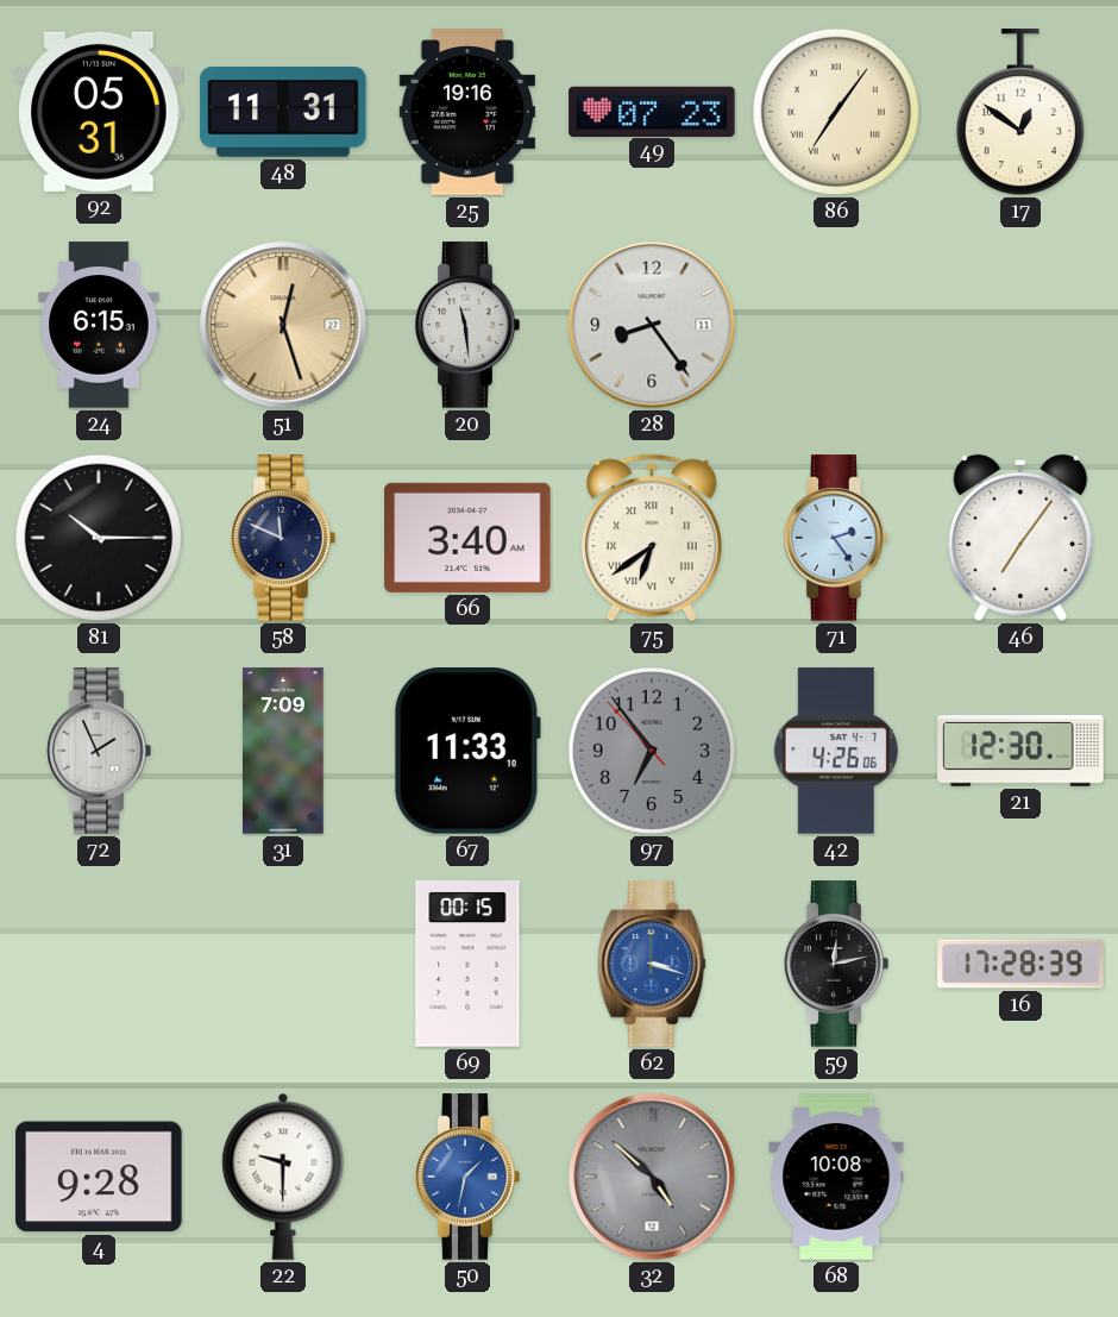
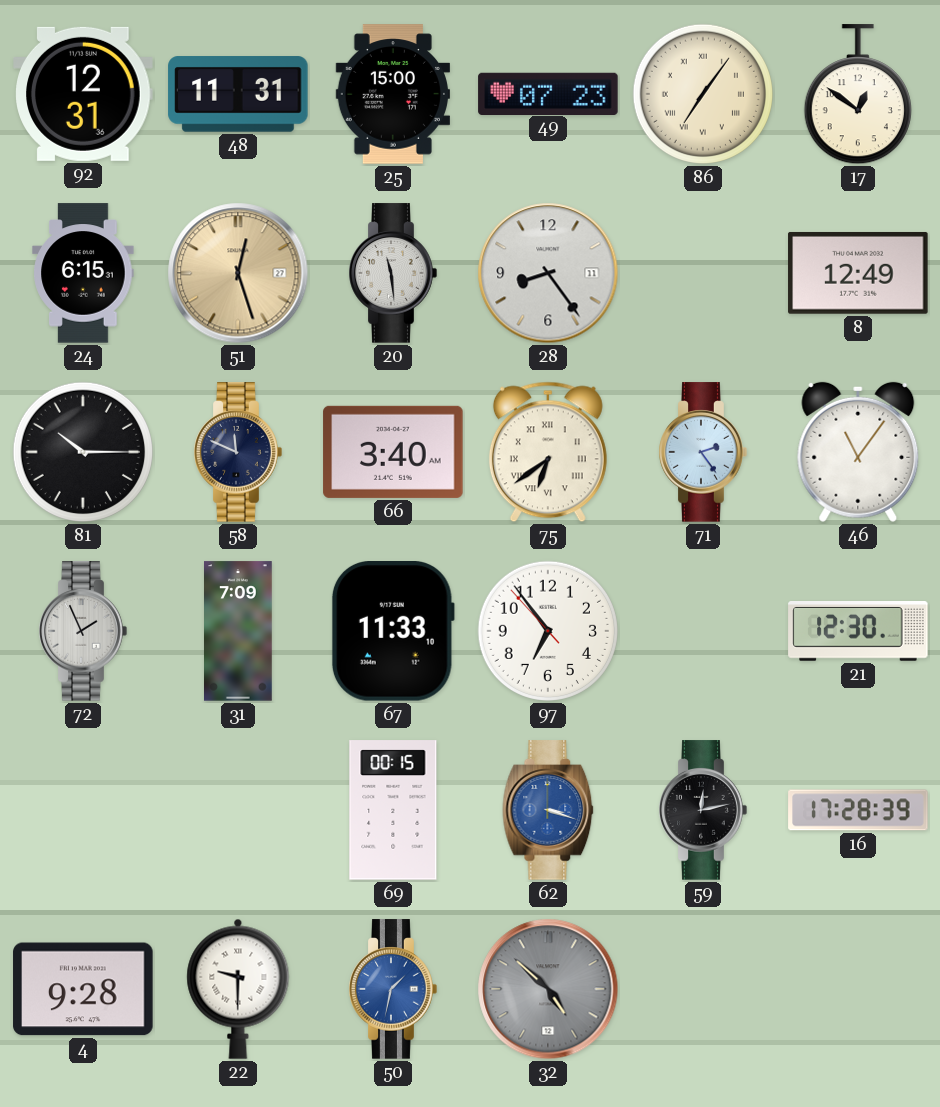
92: 05:31 -> 12:31
25: 19:16 -> 15:00
8: none -> 12:49
46: 7:06 -> 11:06
97 dial: grey -> white
42: 4:26 -> none
68: 10:08 -> none
